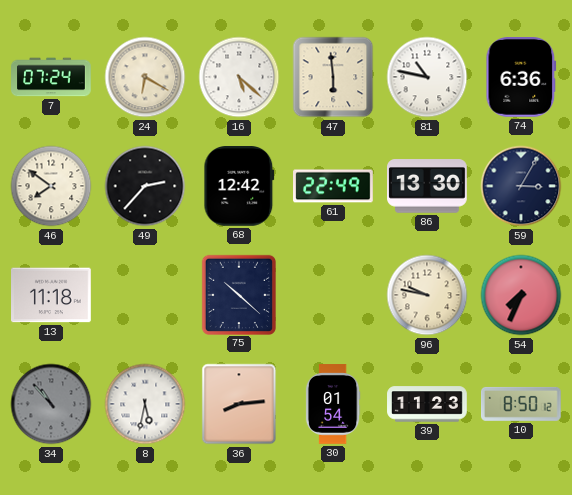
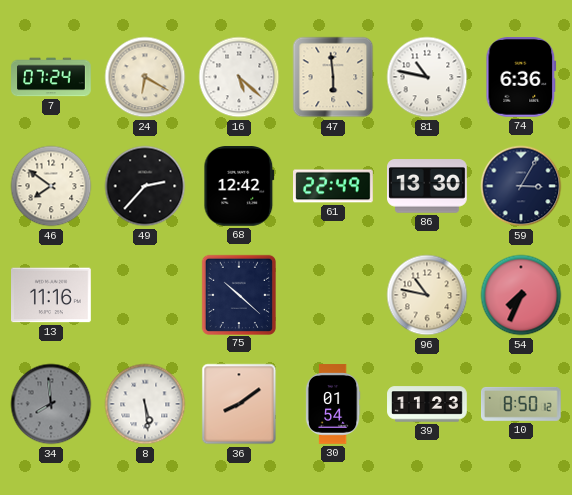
13: 11:18 -> 11:16
96: 9:47 -> 10:47
34: 10:53 -> 7:59
8: 5:32 -> 5:29
36: 8:14 -> 8:09
